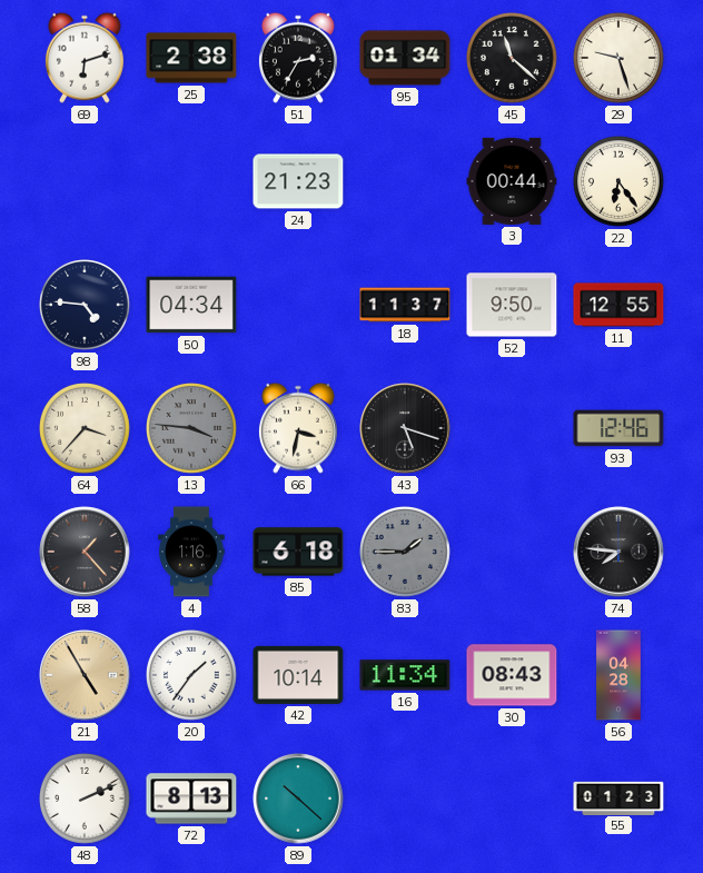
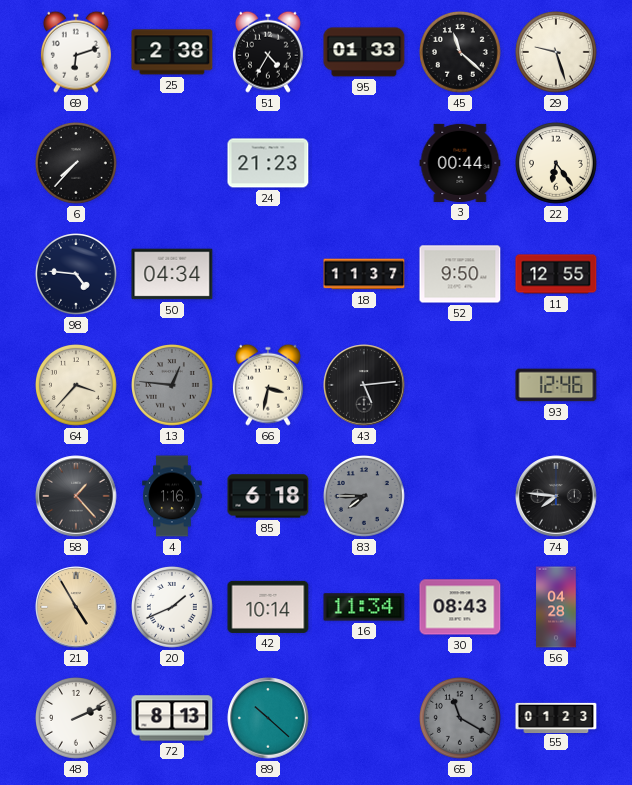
51: 2:35 -> 4:35
95: 01:34 -> 01:33
6: none -> 7:37
13: 3:46 -> 12:46
43: 5:18 -> 5:14
83: 1:45 -> 7:45
20: 1:36 -> 1:41
65: none -> 11:20
